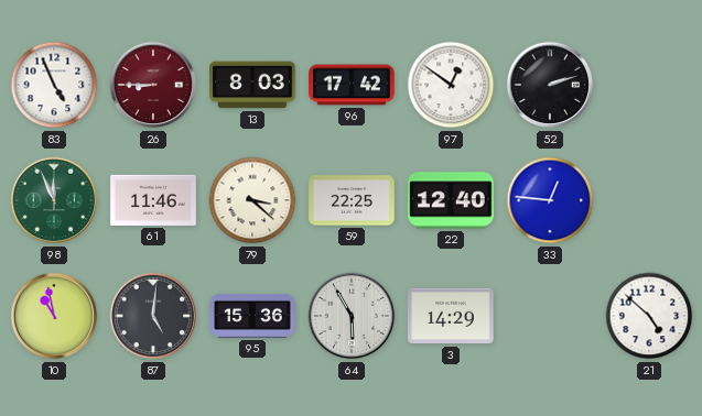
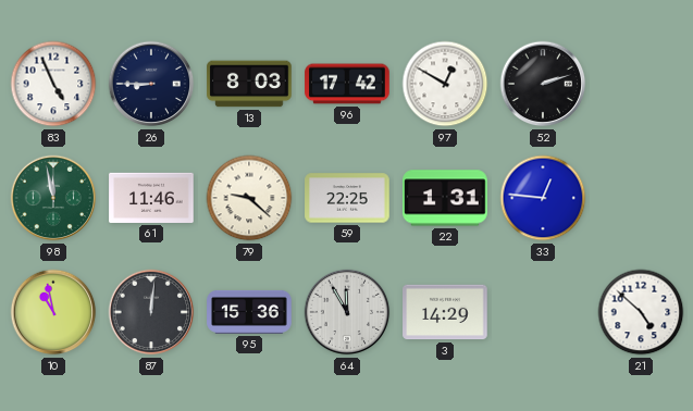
26 dial: burgundy -> navy
97: 12:51 -> 12:50
98: 11:56 -> 11:58
79: 3:22 -> 9:22
22: 12:40 -> 1:31
87: 5:01 -> 12:01
64: 5:55 -> 11:55
